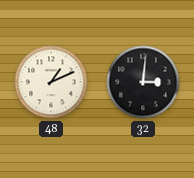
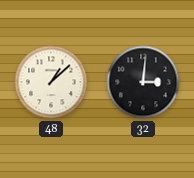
48: 1:11 -> 1:08
